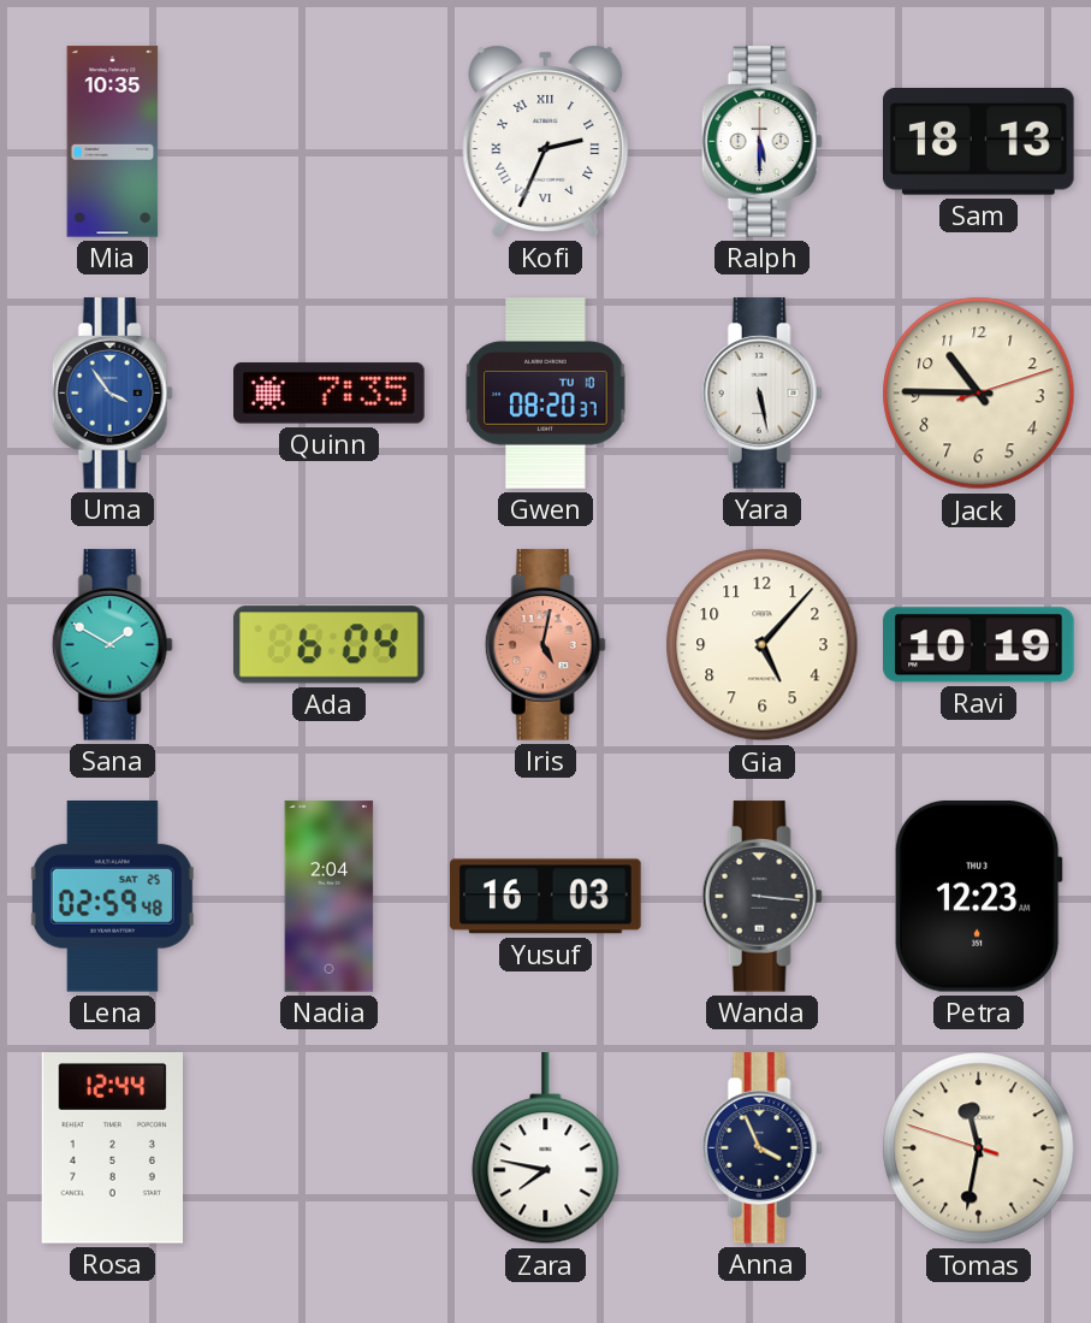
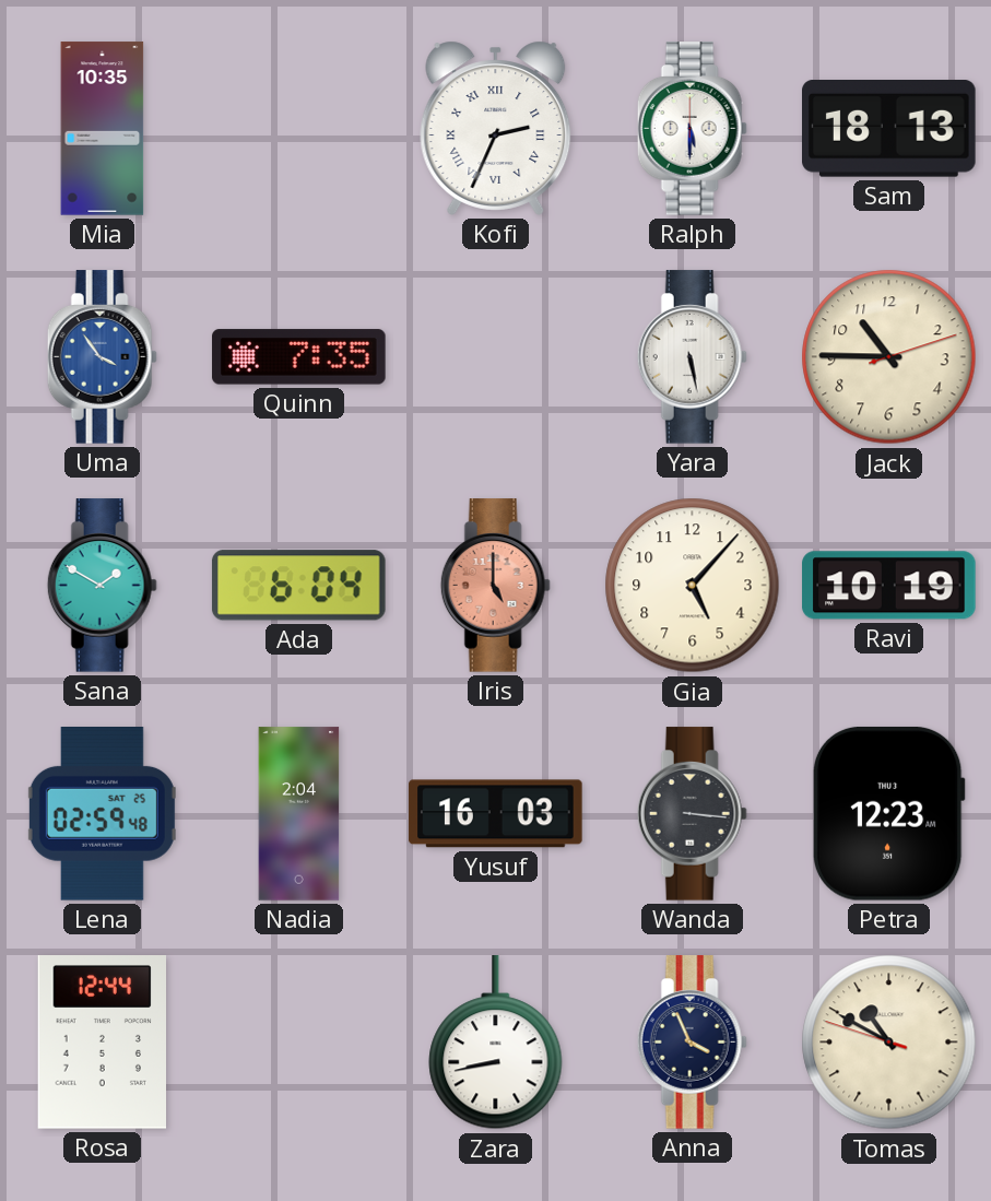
Gwen: 08:20 -> none
Iris: 5:02 -> 5:00
Zara: 7:47 -> 8:43
Tomas: 11:31 -> 10:49
